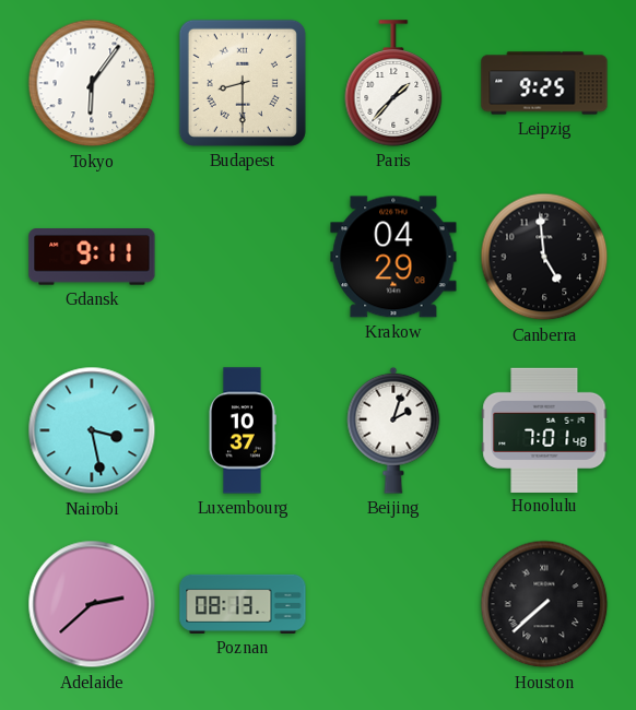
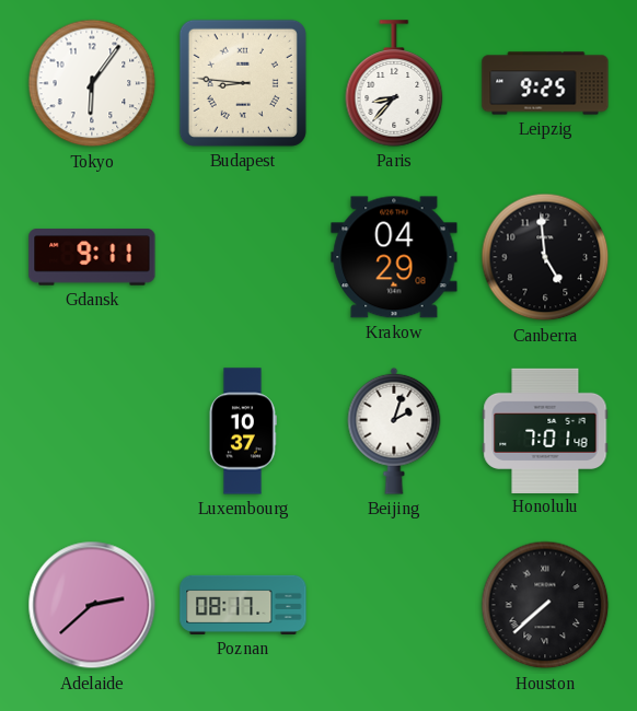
Budapest: 8:30 -> 8:46
Paris: 1:37 -> 8:37
Nairobi: 3:28 -> none
Poznan: 08:13 -> 08:17
